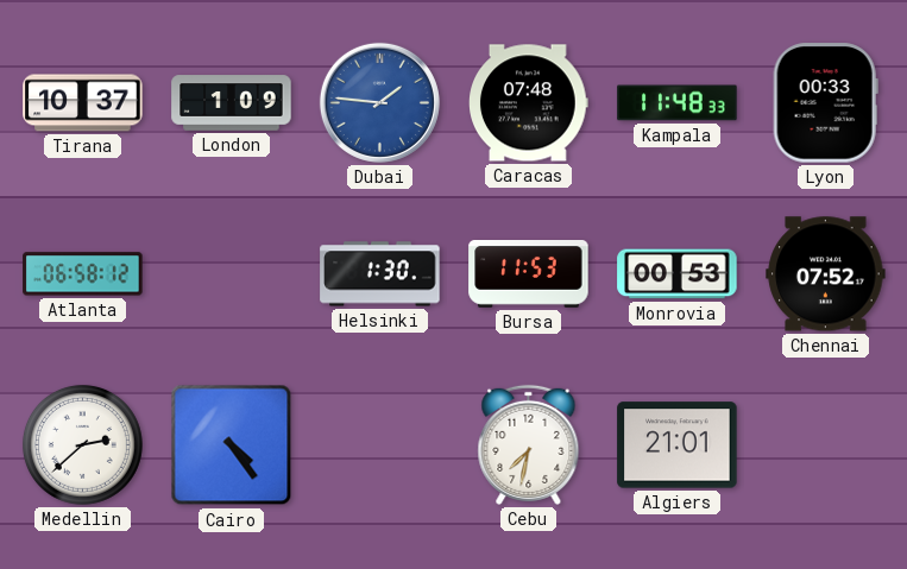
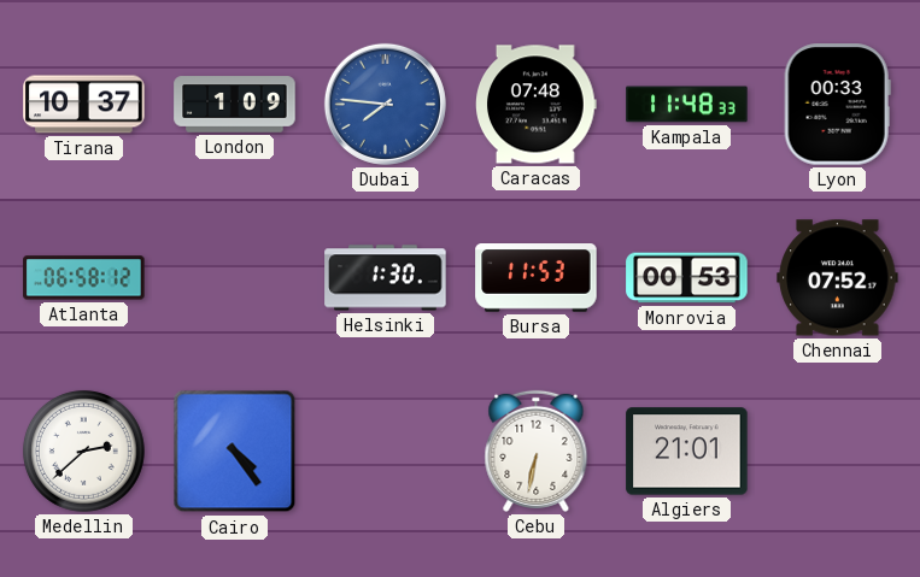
Dubai: 1:46 -> 7:46
Cebu: 7:32 -> 6:32
